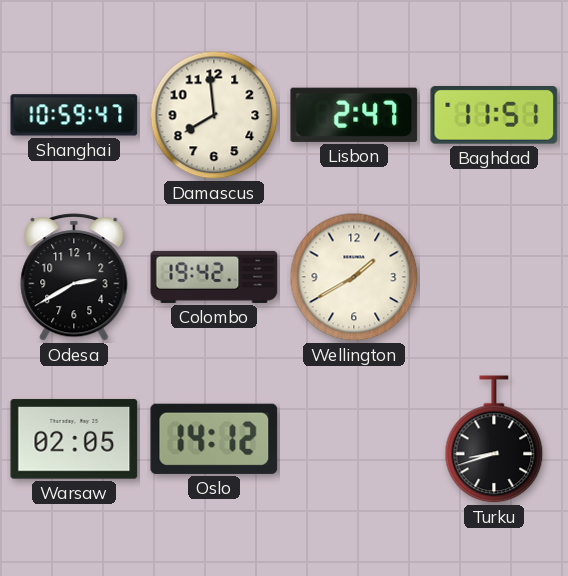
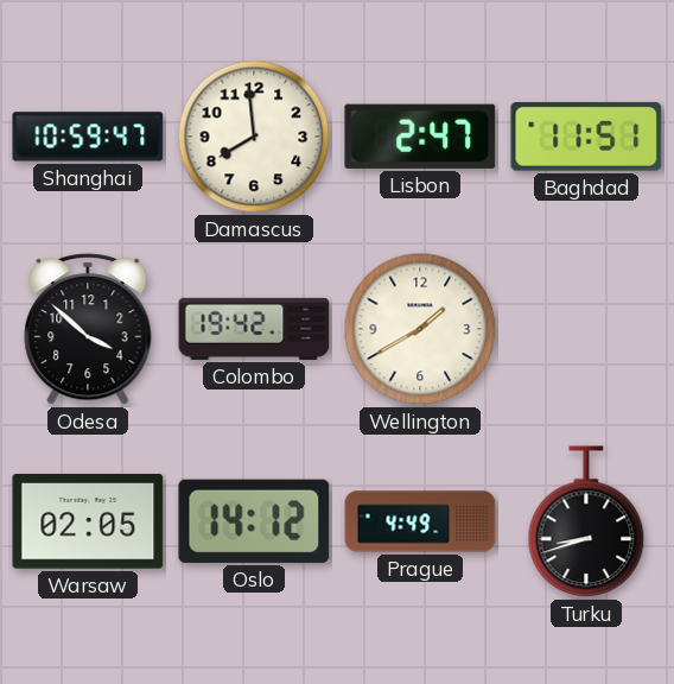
Odesa: 2:40 -> 3:52
Prague: none -> 4:49
